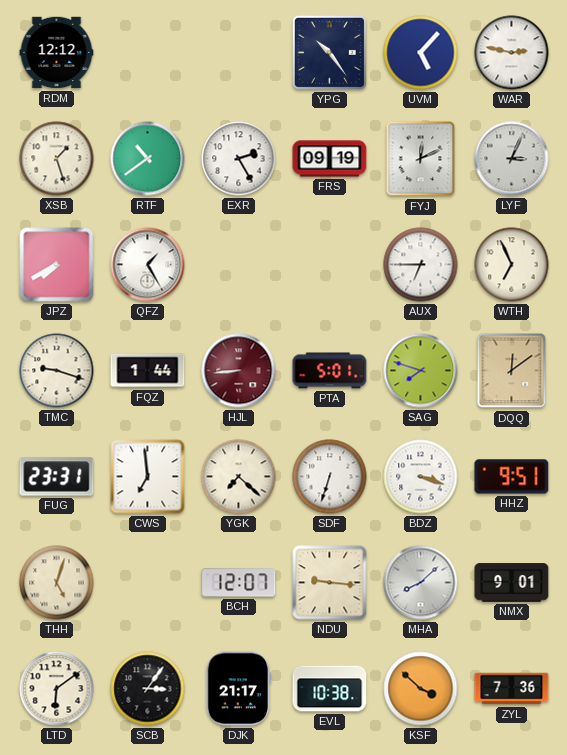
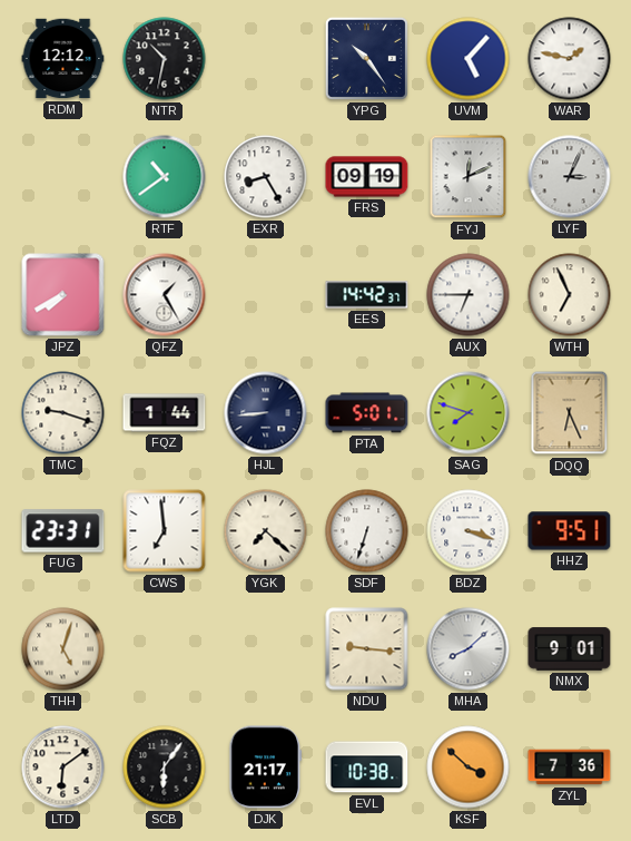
NTR: none -> 10:32
WAR: 2:47 -> 1:47
XSB: 1:27 -> none
EXR: 2:25 -> 8:25
EES: none -> 14:42
HJL dial: burgundy -> navy
DQQ: 12:09 -> 6:26
BCH: 12:07 -> none
SCB: 3:06 -> 6:06
